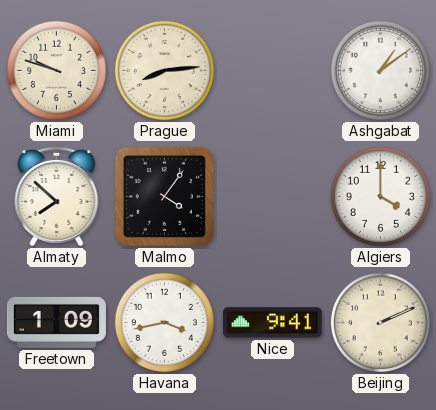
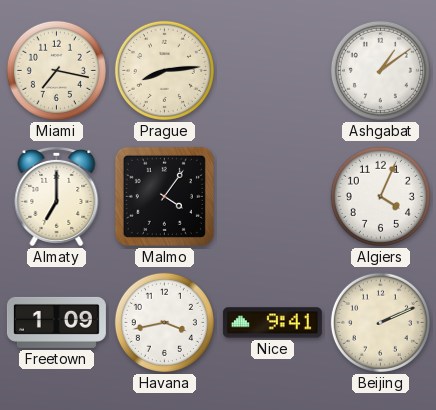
Miami: 9:48 -> 7:17
Almaty: 7:52 -> 7:00
Algiers: 4:00 -> 4:04
